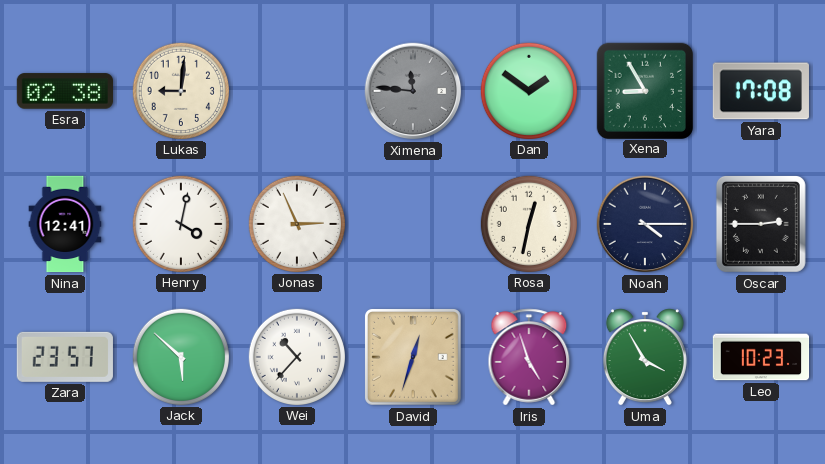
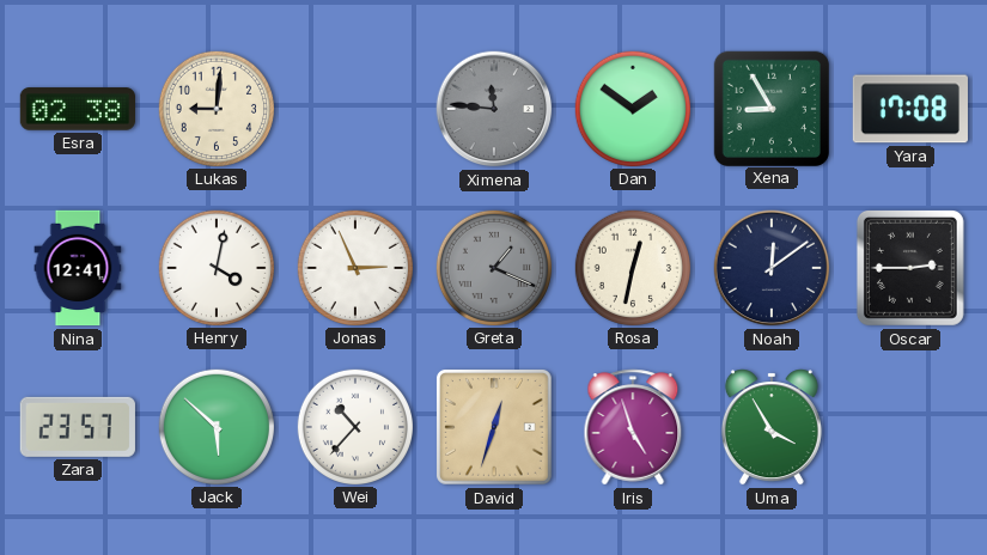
Greta: none -> 1:19
Noah: 4:15 -> 12:09
Leo: 10:23 -> none
